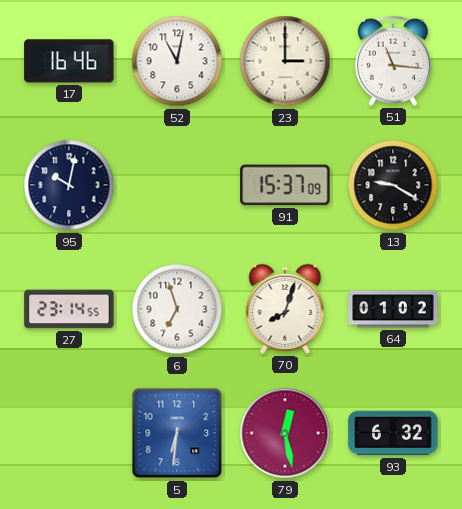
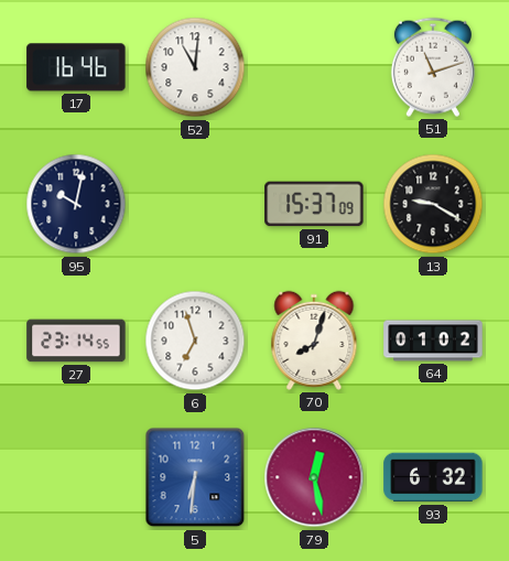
52: 11:02 -> 11:01
23: 3:00 -> none
51: 11:16 -> 11:12
